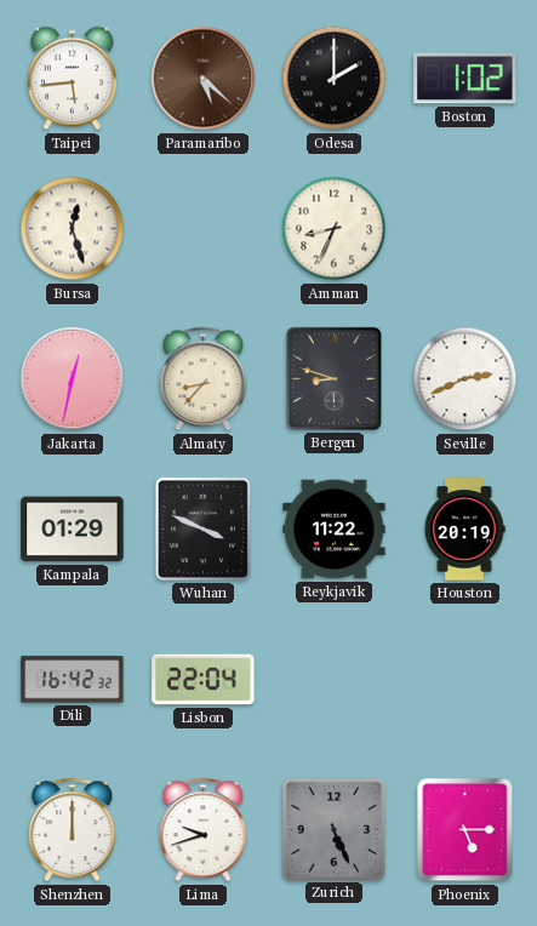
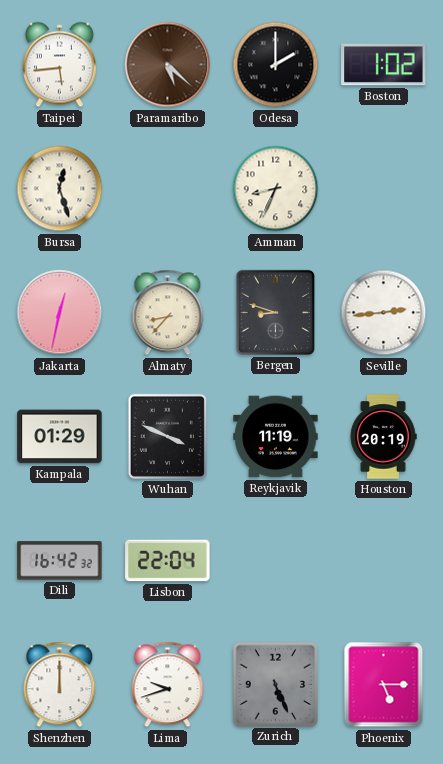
Seville: 2:41 -> 2:44
Reykjavik: 11:22 -> 11:19
